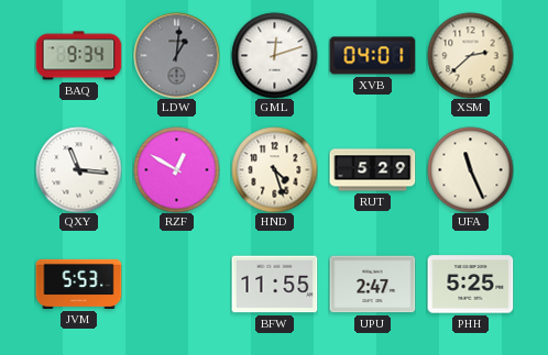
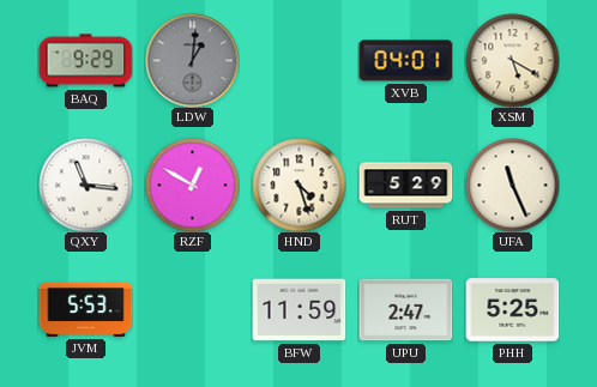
BAQ: 9:34 -> 9:29
GML: 12:12 -> none
XSM: 2:38 -> 5:20
BFW: 11:55 -> 11:59
